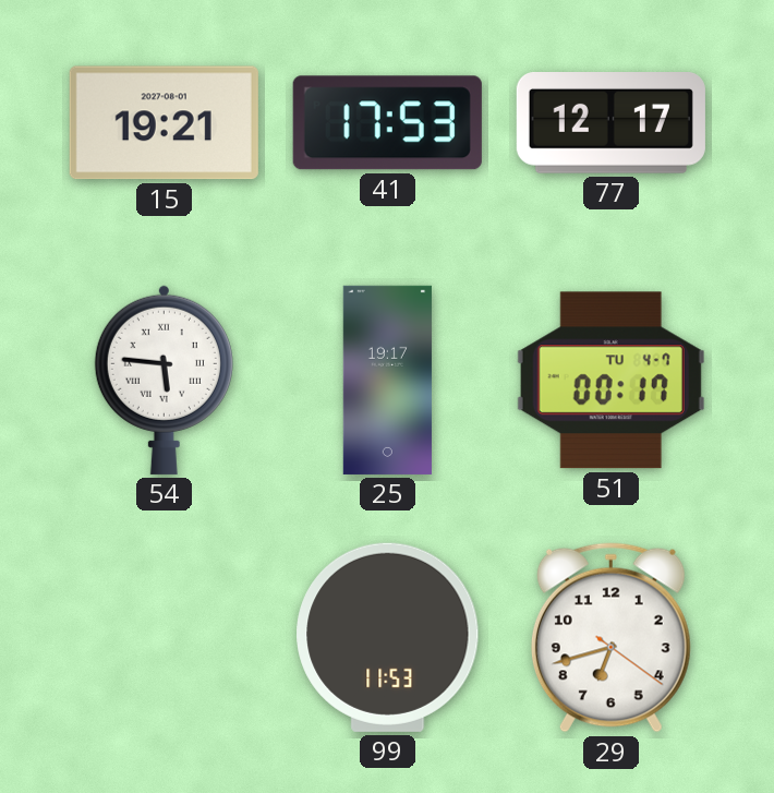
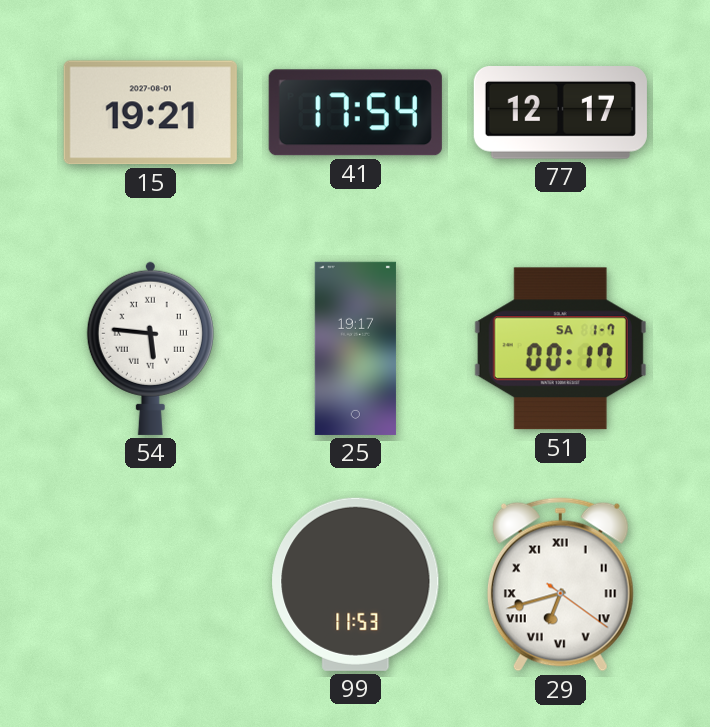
41: 17:53 -> 17:54
51 date: TU 4-7 -> SA 1-7
29 numerals: Arabic -> Roman
